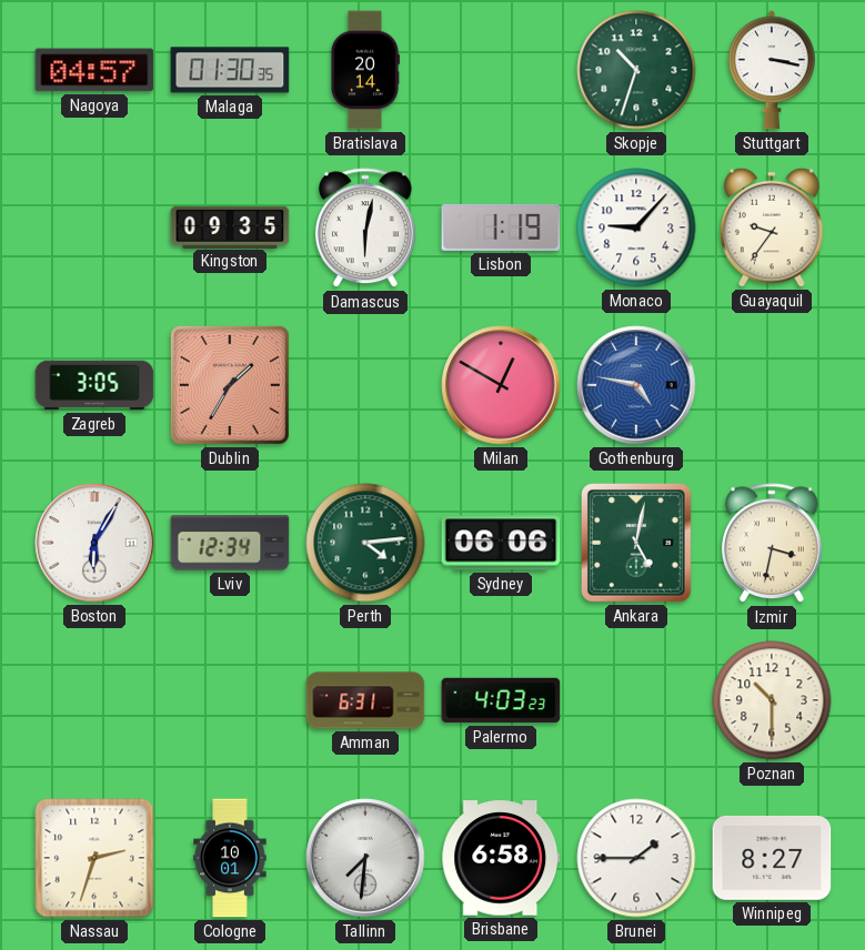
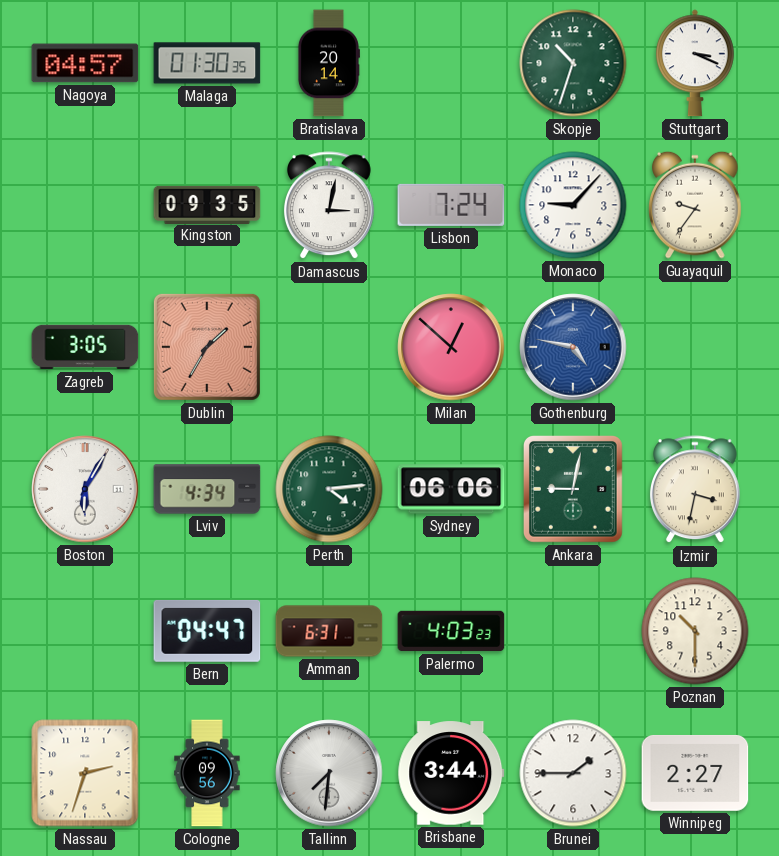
Stuttgart: 3:17 -> 3:19
Damascus: 6:02 -> 3:02
Lisbon: 1:19 -> 7:24
Milan: 12:50 -> 12:52
Lviv: 12:34 -> 4:34
Ankara: 5:02 -> 9:02
Bern: none -> 04:47
Cologne: 10:01 -> 09:56
Brisbane: 6:58 -> 3:44
Winnipeg: 8:27 -> 2:27
